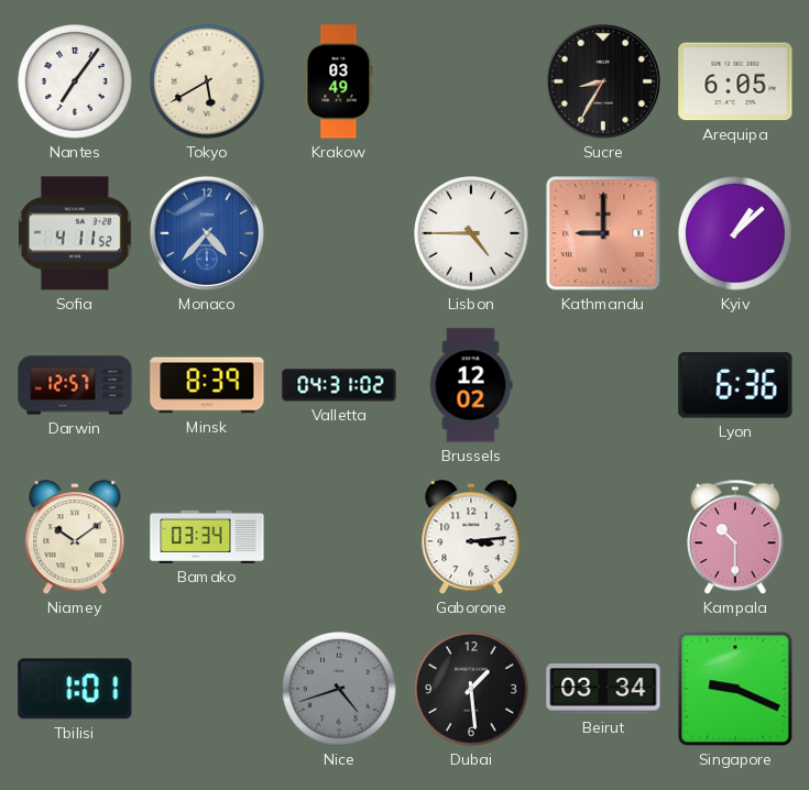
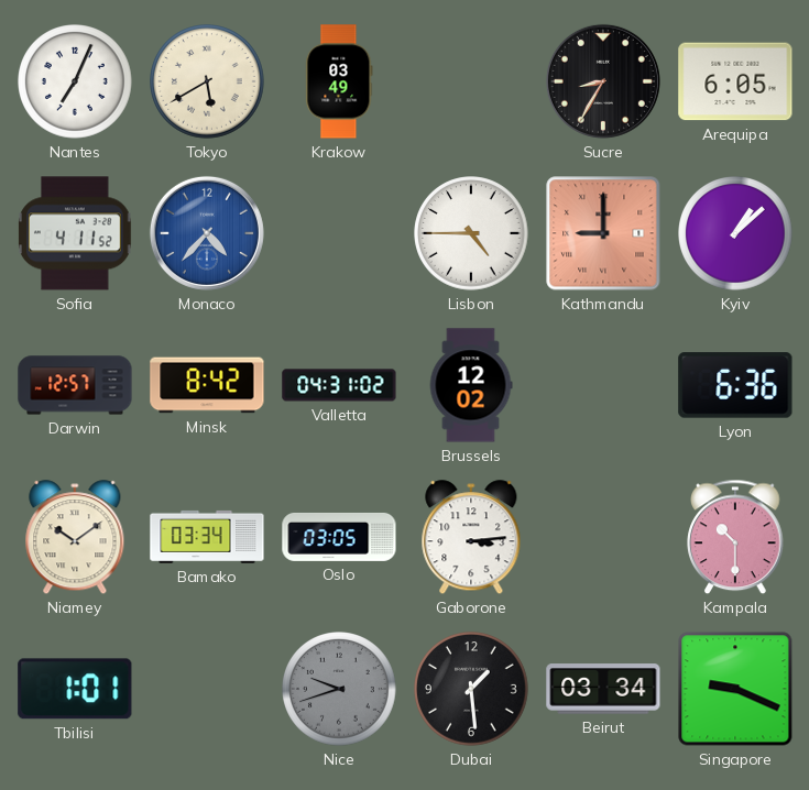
Nantes: 7:06 -> 7:04
Minsk: 8:39 -> 8:42
Oslo: none -> 03:05
Nice: 4:42 -> 9:42
